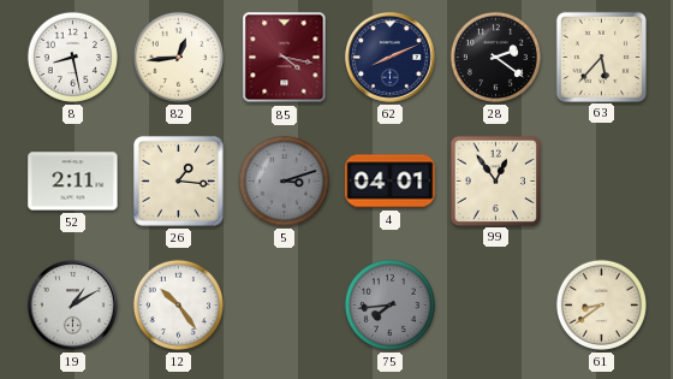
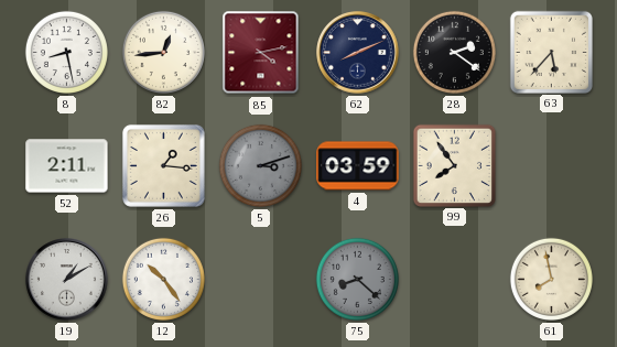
85: 4:17 -> 4:13
4: 04:01 -> 03:59
99: 12:54 -> 7:54
75: 7:44 -> 8:22
61: 8:39 -> 7:58
